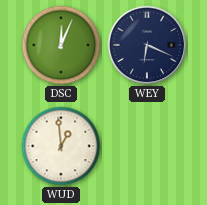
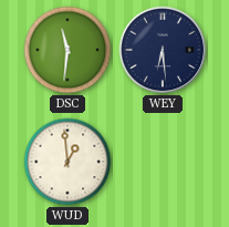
DSC: 12:04 -> 11:31
WEY: 6:19 -> 6:29
